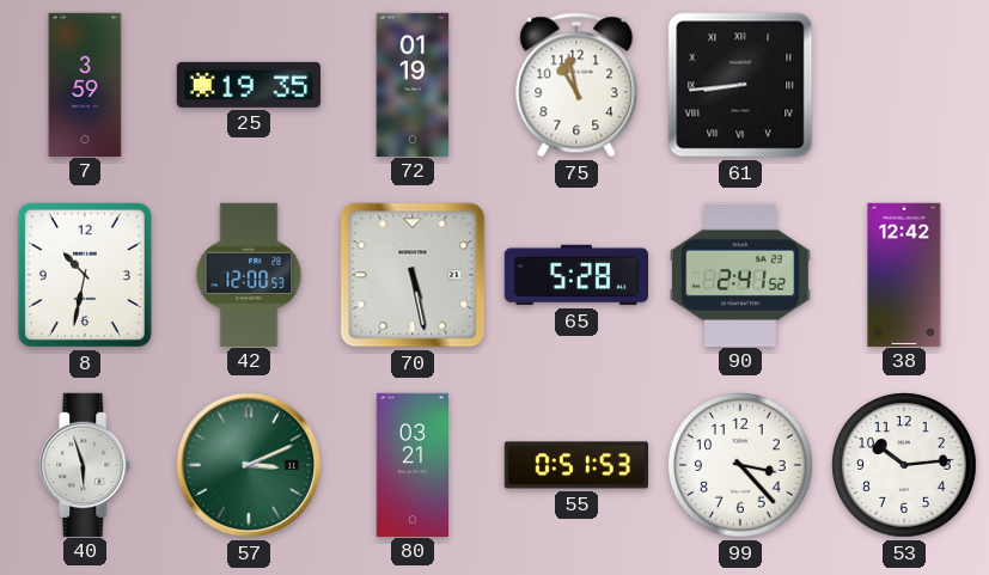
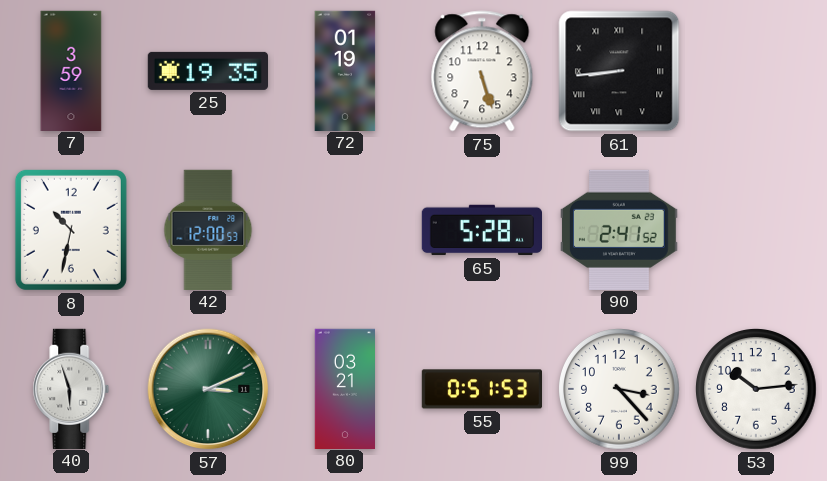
75: 10:58 -> 5:27
70: 5:28 -> none
38: 12:42 -> none
